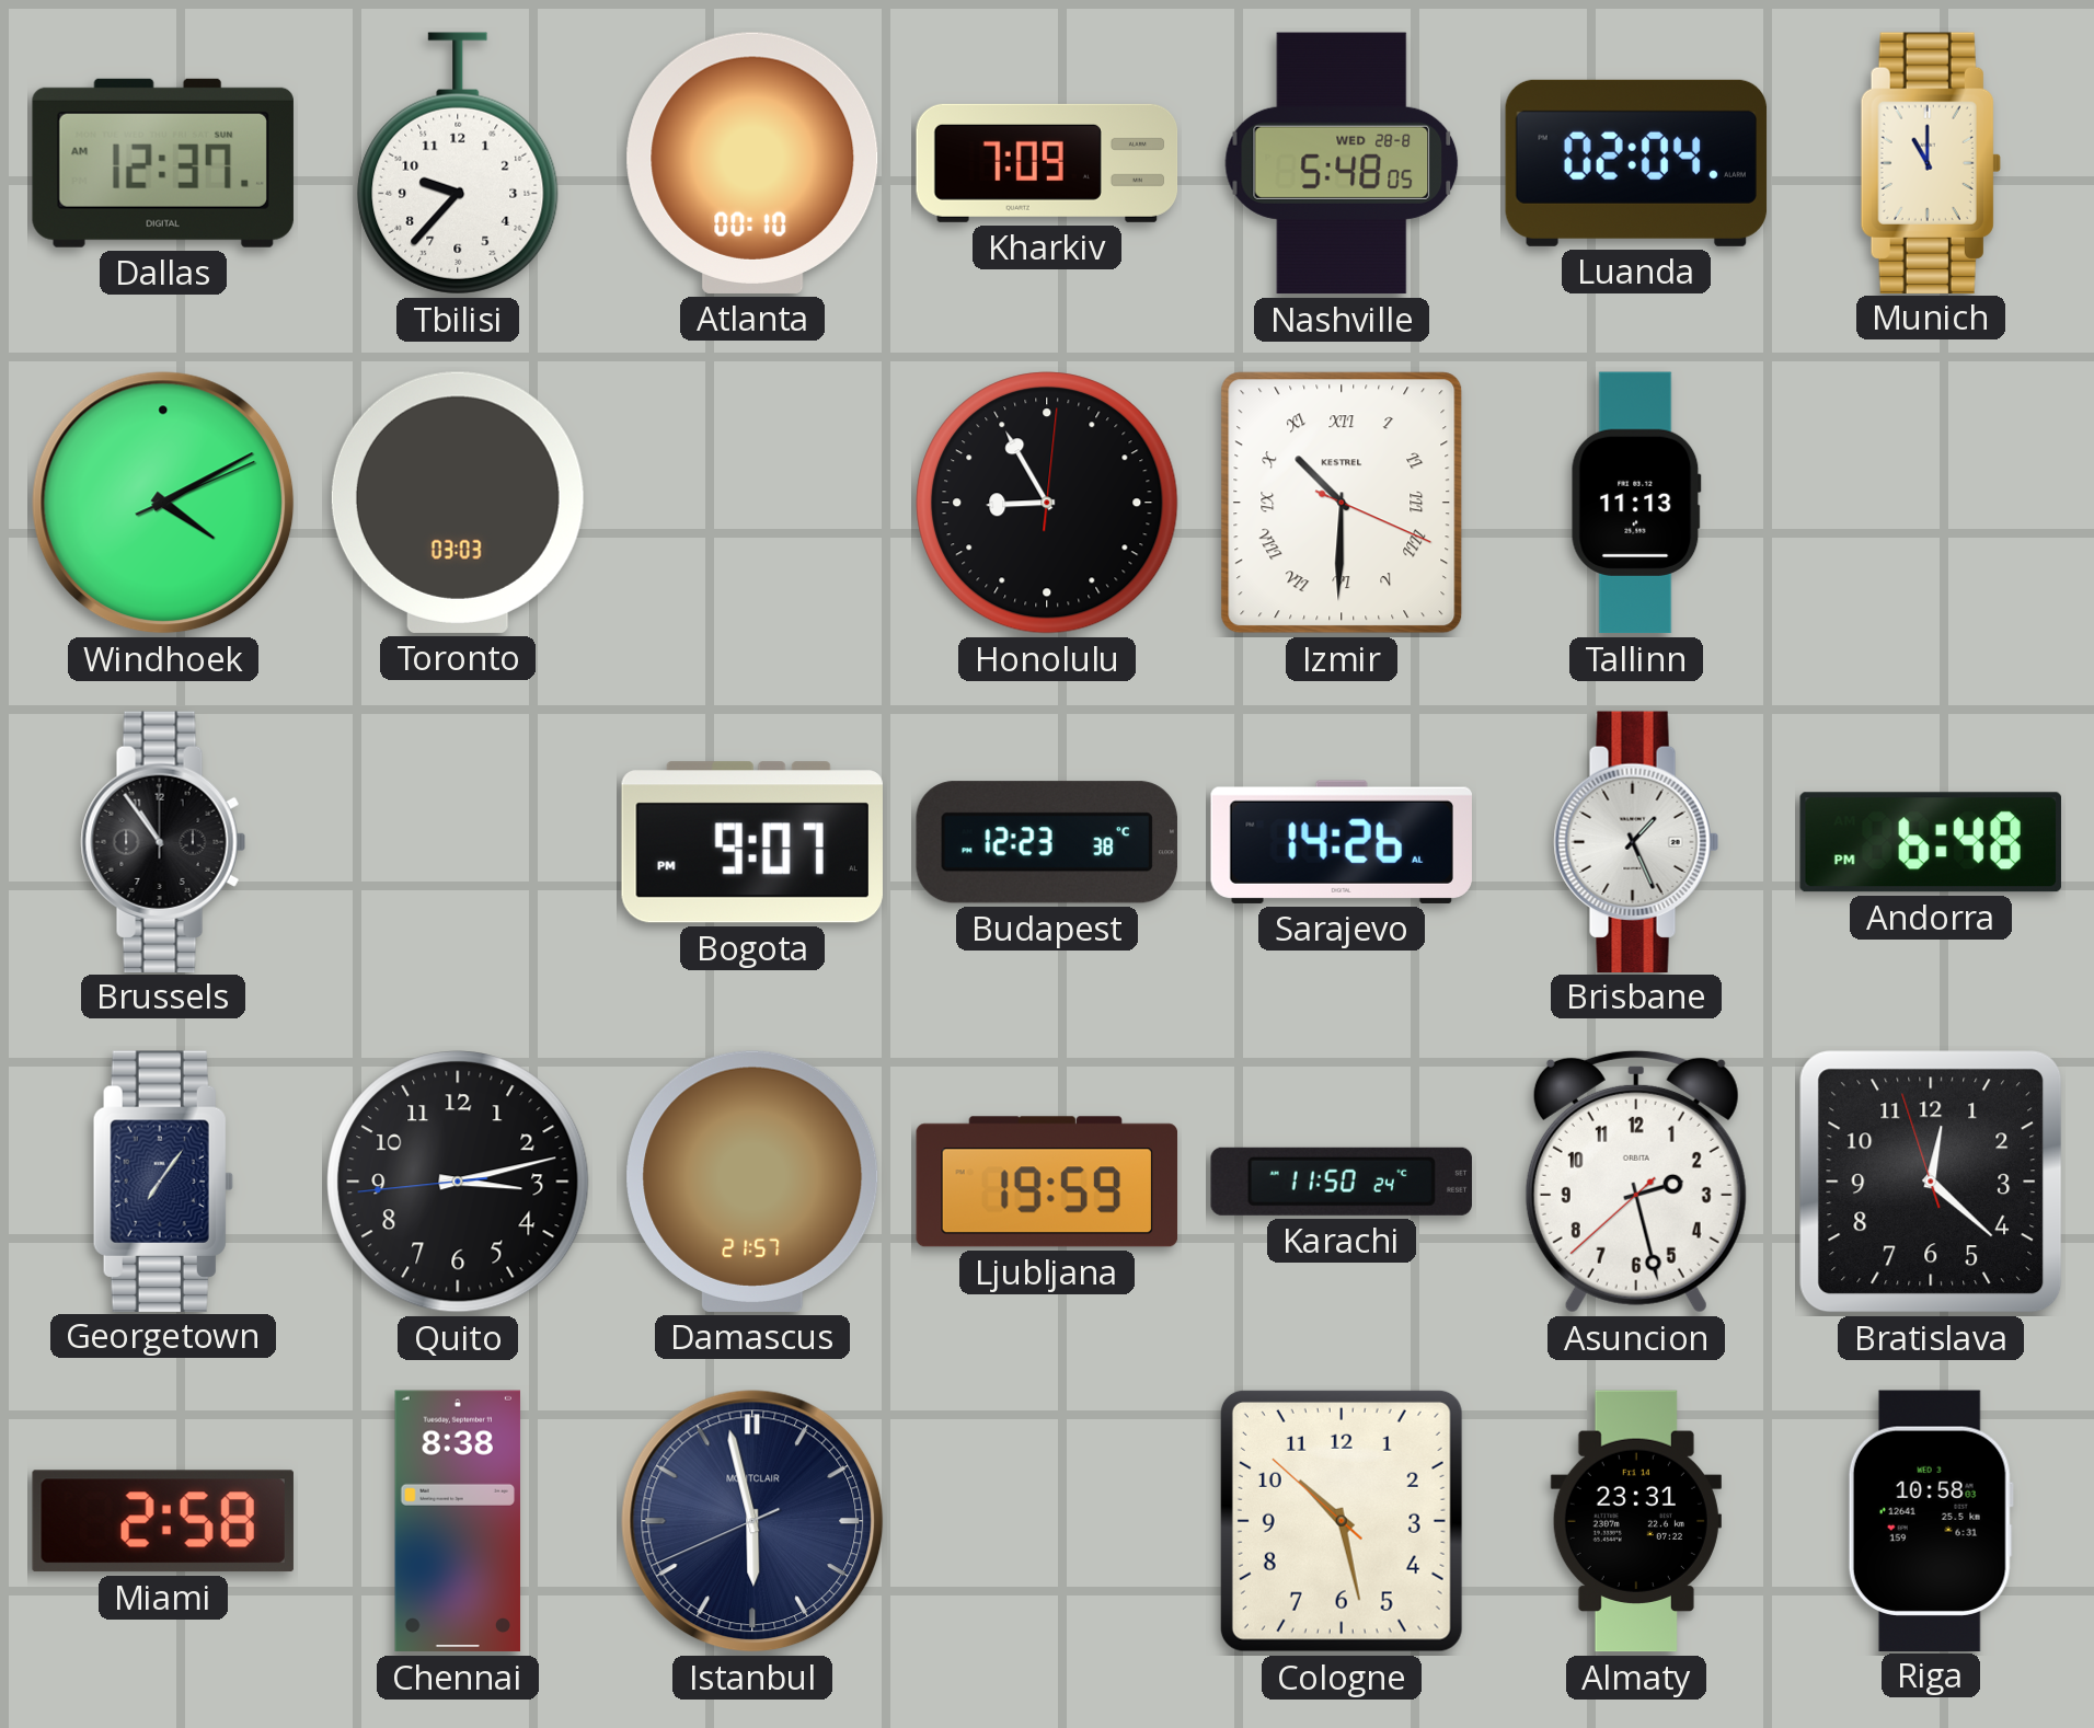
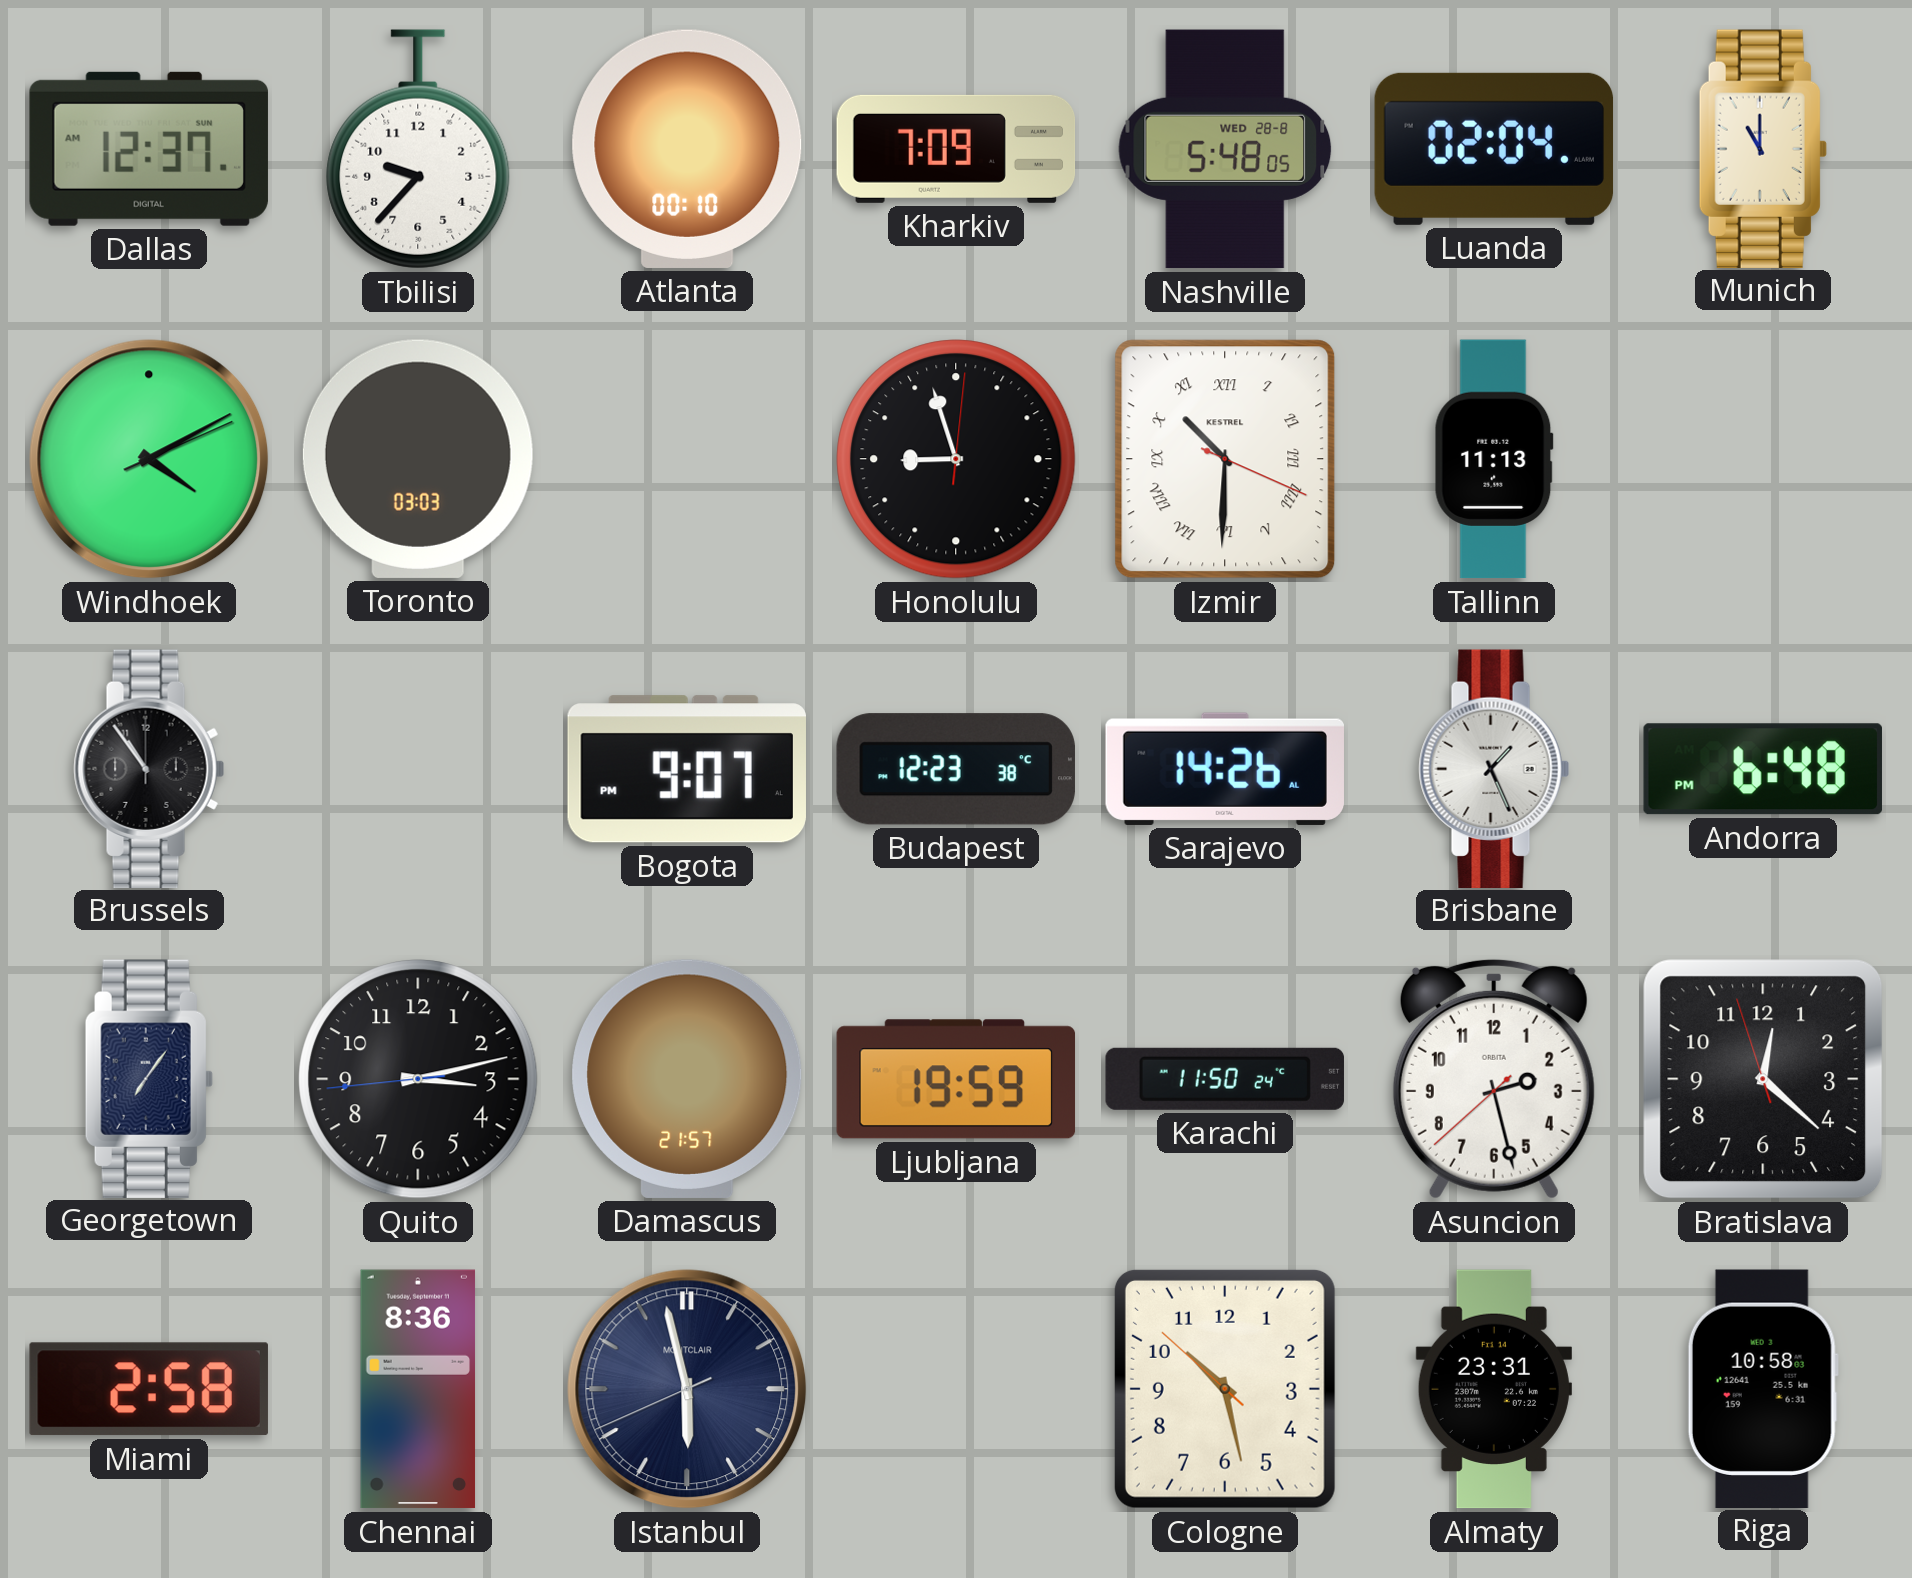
Honolulu: 8:55 -> 8:57
Chennai: 8:38 -> 8:36
